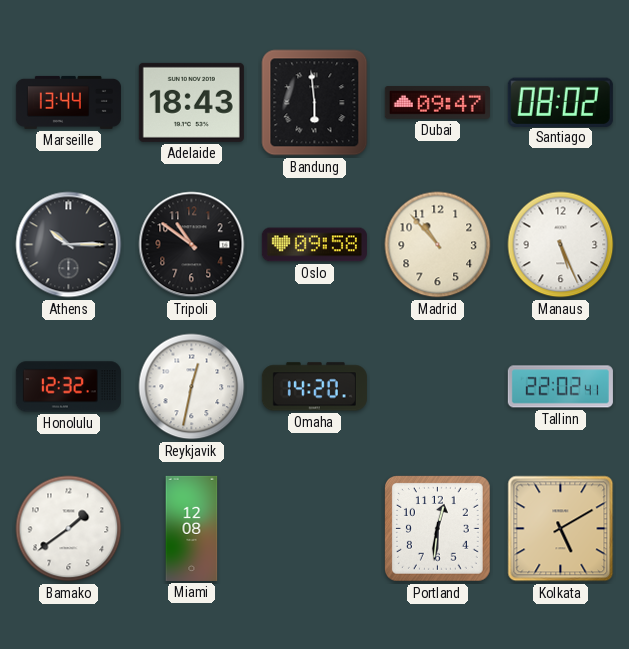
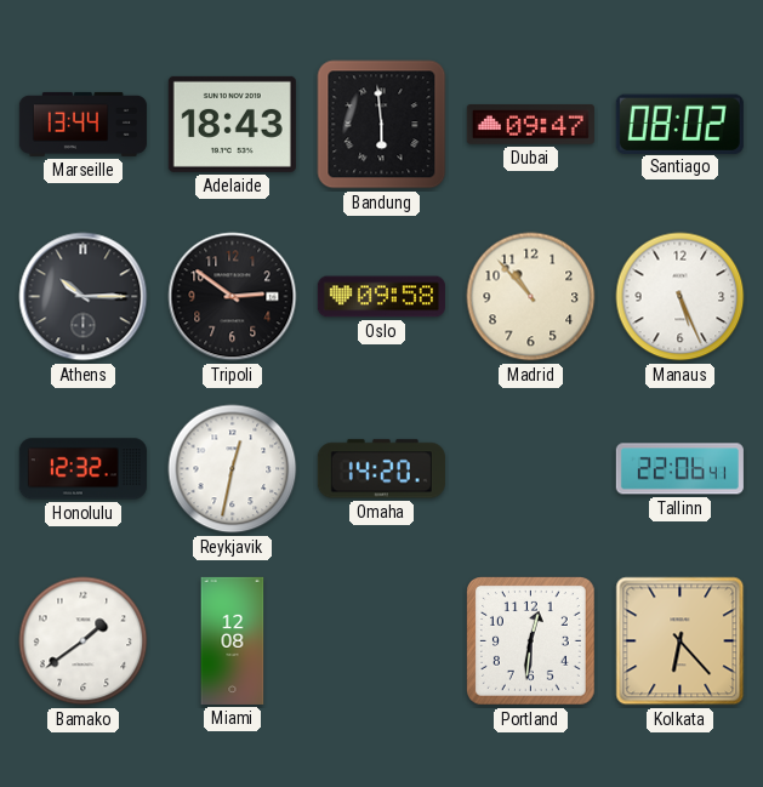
Tripoli: 10:51 -> 2:51
Tallinn: 22:02 -> 22:06
Kolkata: 5:10 -> 6:23
